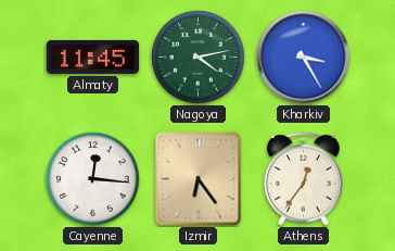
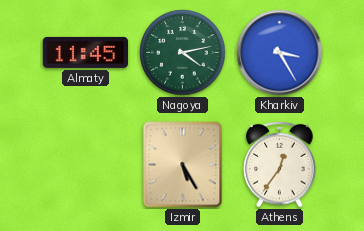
Cayenne: 12:16 -> none
Izmir: 6:24 -> 5:25
